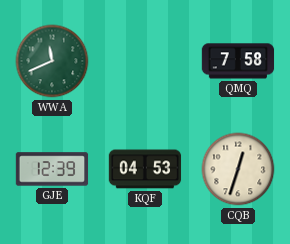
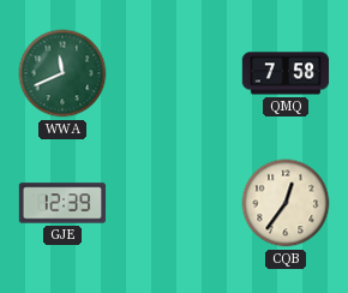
KQF: 04:53 -> none
CQB: 12:33 -> 12:36
